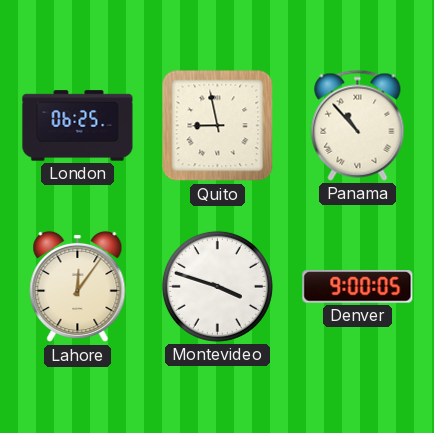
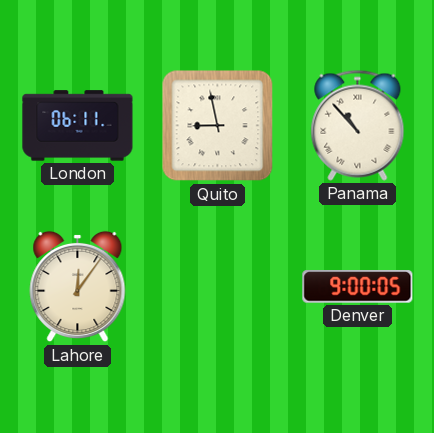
London: 06:25 -> 06:11
Montevideo: 3:48 -> none
